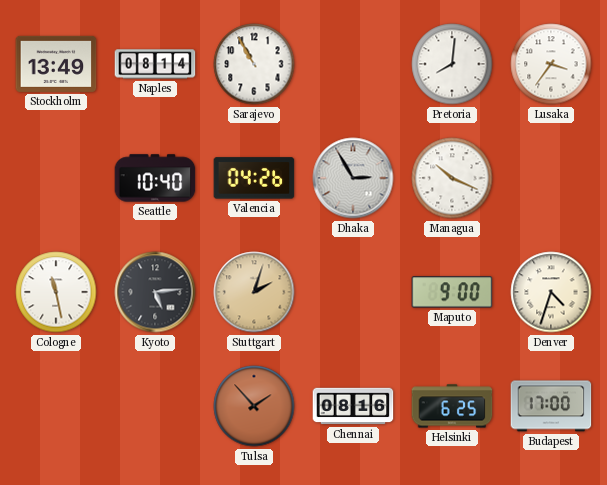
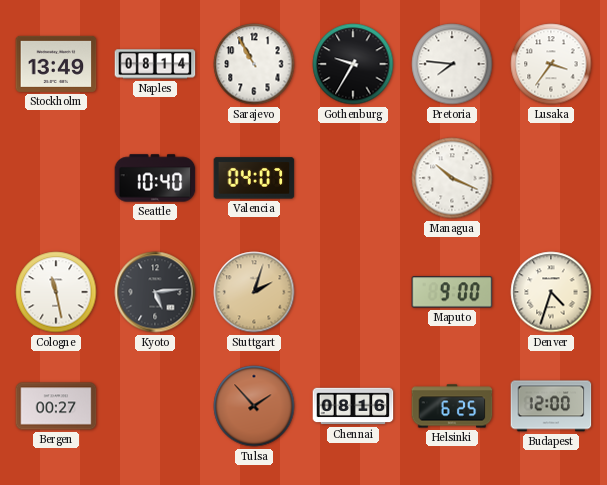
Gothenburg: none -> 9:35
Pretoria: 8:01 -> 7:46
Valencia: 04:26 -> 04:07
Dhaka: 2:55 -> none
Bergen: none -> 00:27
Budapest: 17:00 -> 12:00
